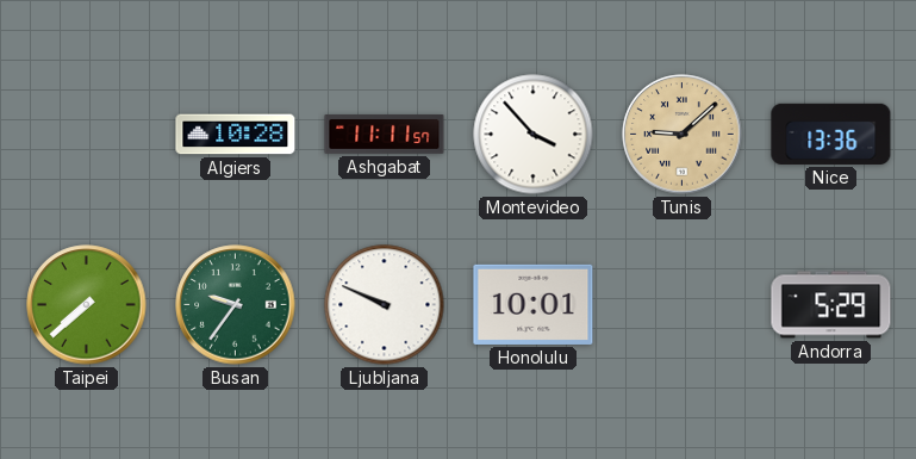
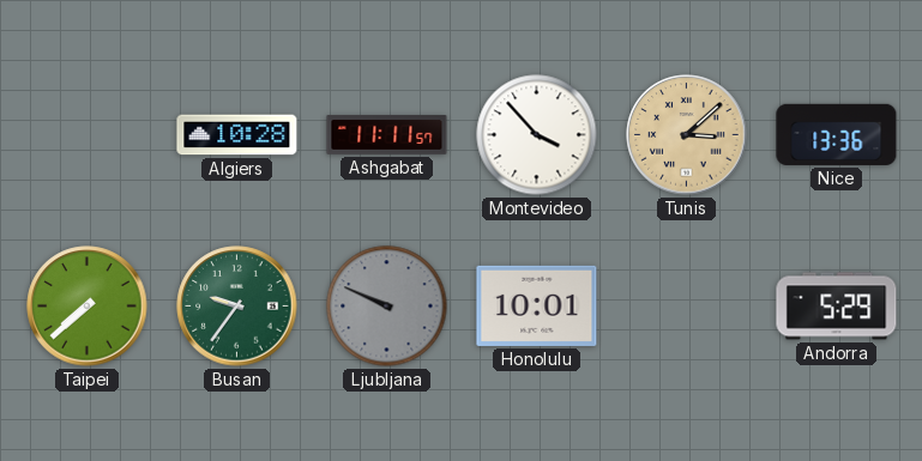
Tunis: 9:08 -> 3:08
Ljubljana dial: white -> grey
